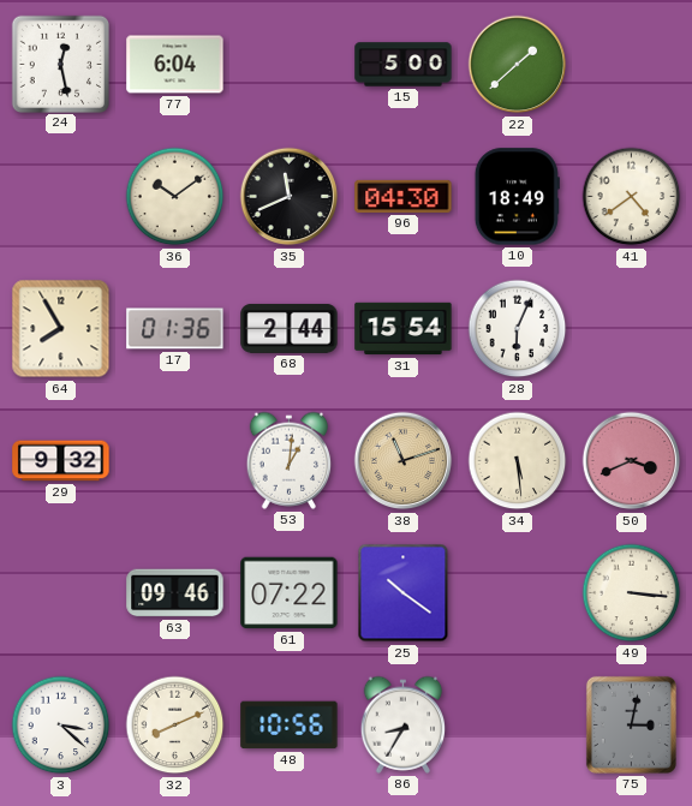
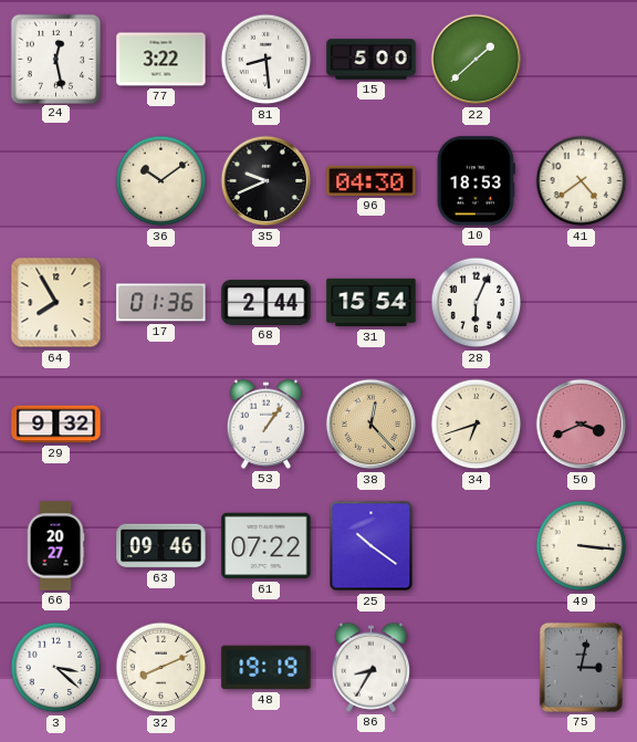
77: 6:04 -> 3:22
81: none -> 8:29
35: 11:41 -> 9:41
10: 18:49 -> 18:53
53: 1:01 -> 1:06
38: 11:12 -> 12:23
34: 5:29 -> 6:42
66: none -> 20:27
48: 10:56 -> 19:19
